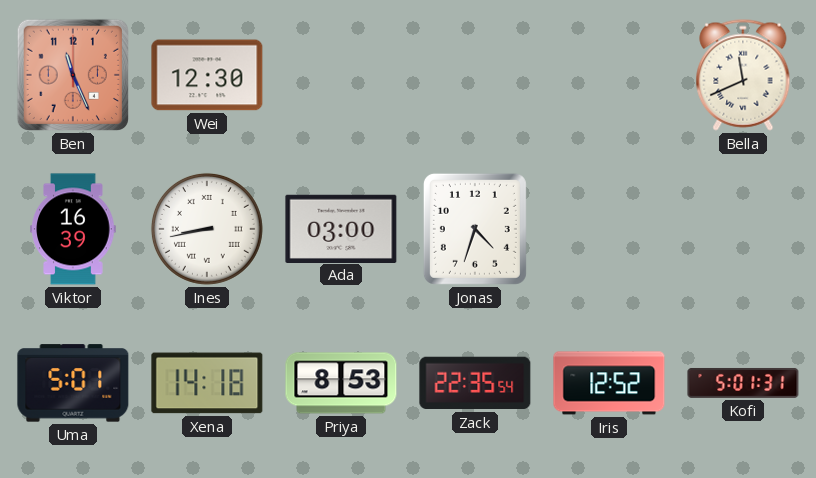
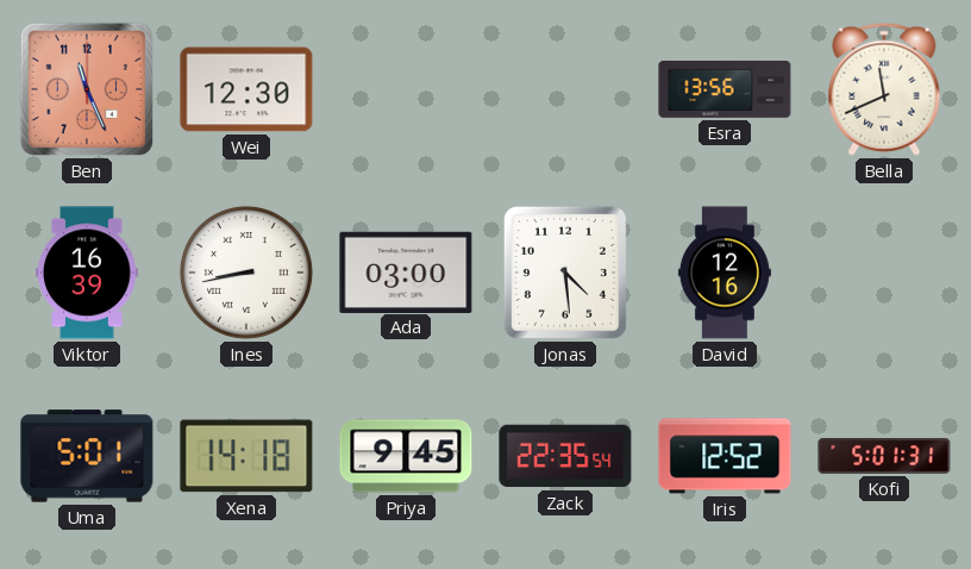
Esra: none -> 13:56
Jonas: 4:33 -> 4:29
David: none -> 12:16
Priya: 8:53 -> 9:45
